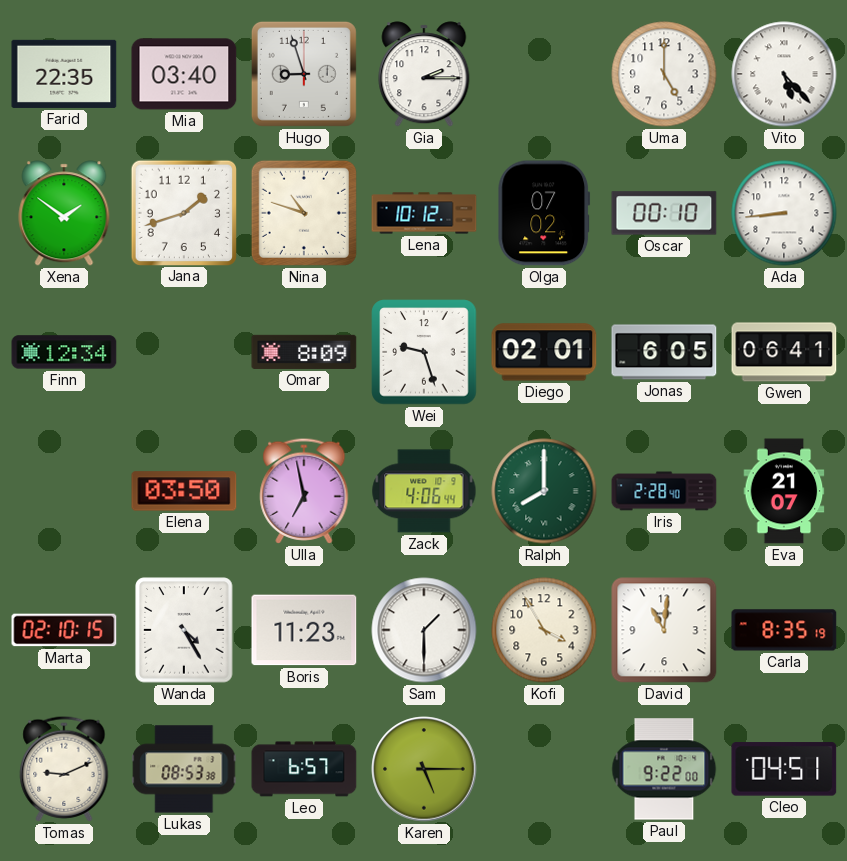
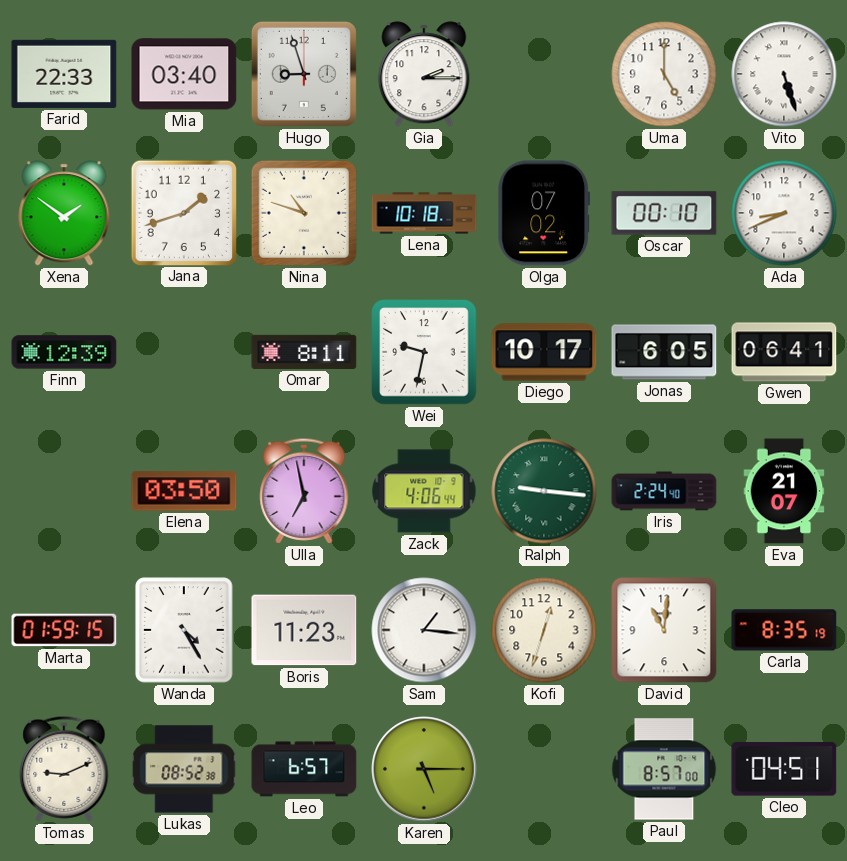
Farid: 22:35 -> 22:33
Vito: 5:23 -> 5:27
Lena: 10:12 -> 10:18
Ada: 8:44 -> 8:41
Finn: 12:34 -> 12:39
Omar: 8:09 -> 8:11
Wei: 9:27 -> 9:32
Diego: 02:01 -> 10:17
Ralph: 8:00 -> 9:16
Iris: 2:28 -> 2:24
Marta: 02:10 -> 01:59
Sam: 1:30 -> 1:16
Kofi: 3:55 -> 12:33
Lukas: 08:53 -> 08:52
Paul: 9:22 -> 8:57
